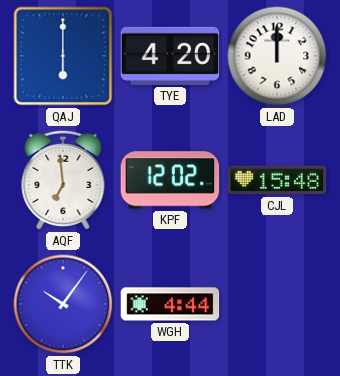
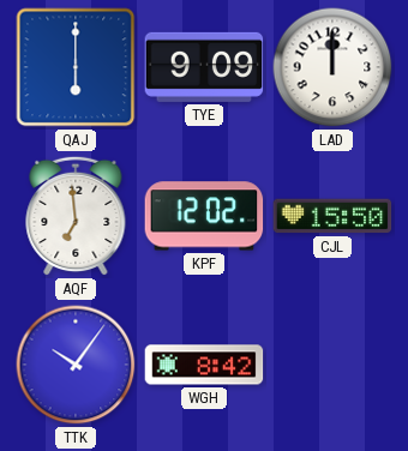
TYE: 4:20 -> 9:09
CJL: 15:48 -> 15:50
WGH: 4:44 -> 8:42
